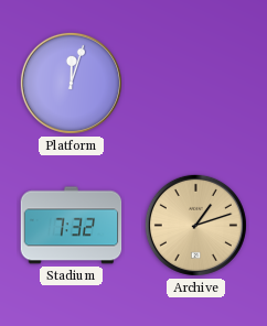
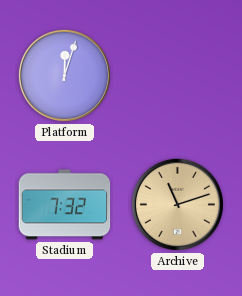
Archive: 1:12 -> 11:12
